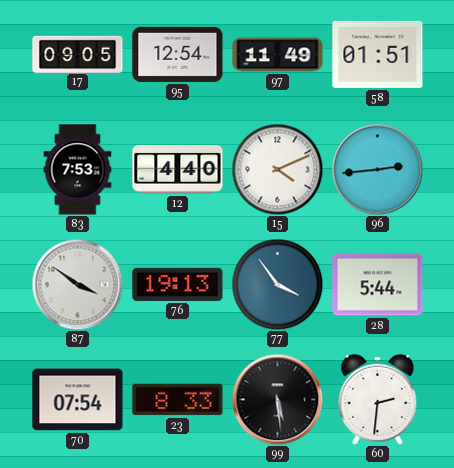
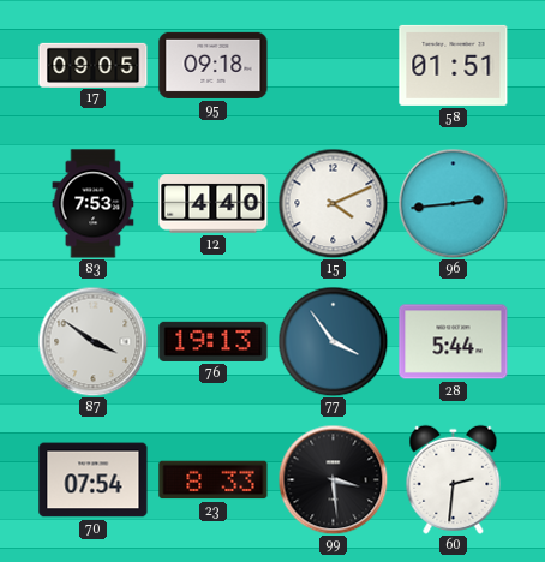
95: 12:54 -> 09:18
97: 11:49 -> none
99: 5:29 -> 3:29
